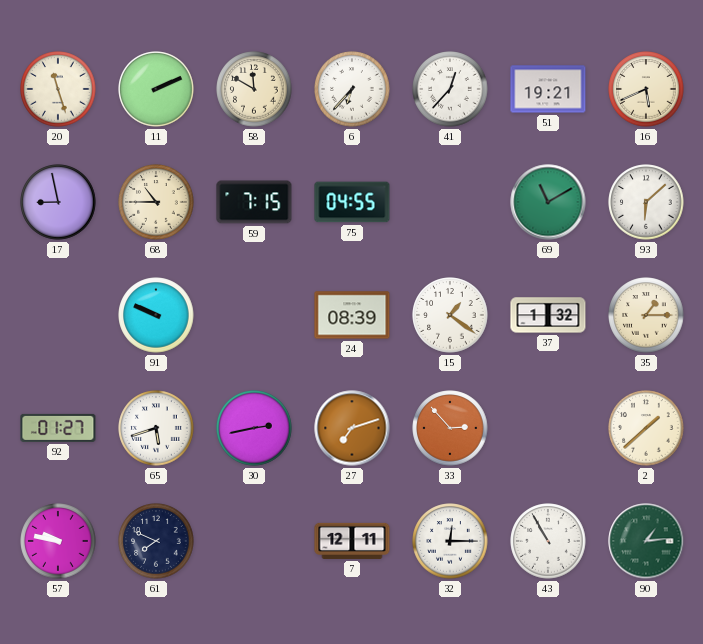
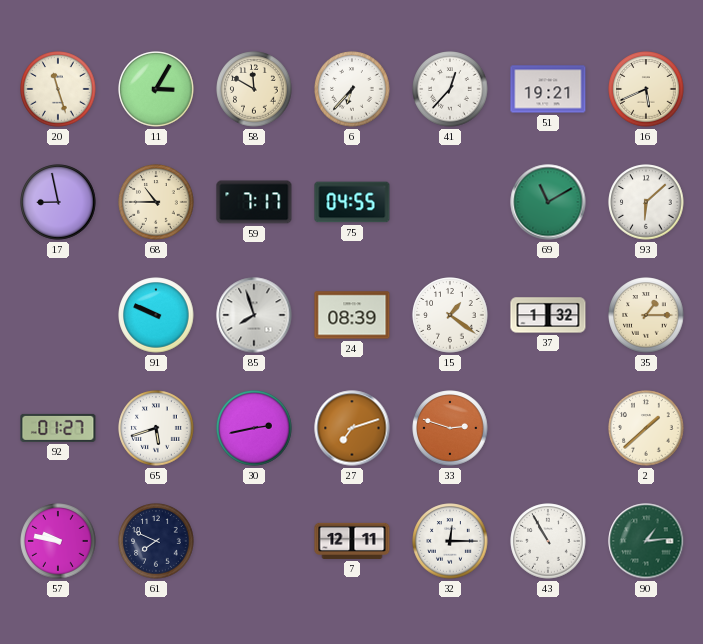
11: 2:11 -> 3:05
59: 7:15 -> 7:17
85: none -> 7:57
33: 2:53 -> 2:48
